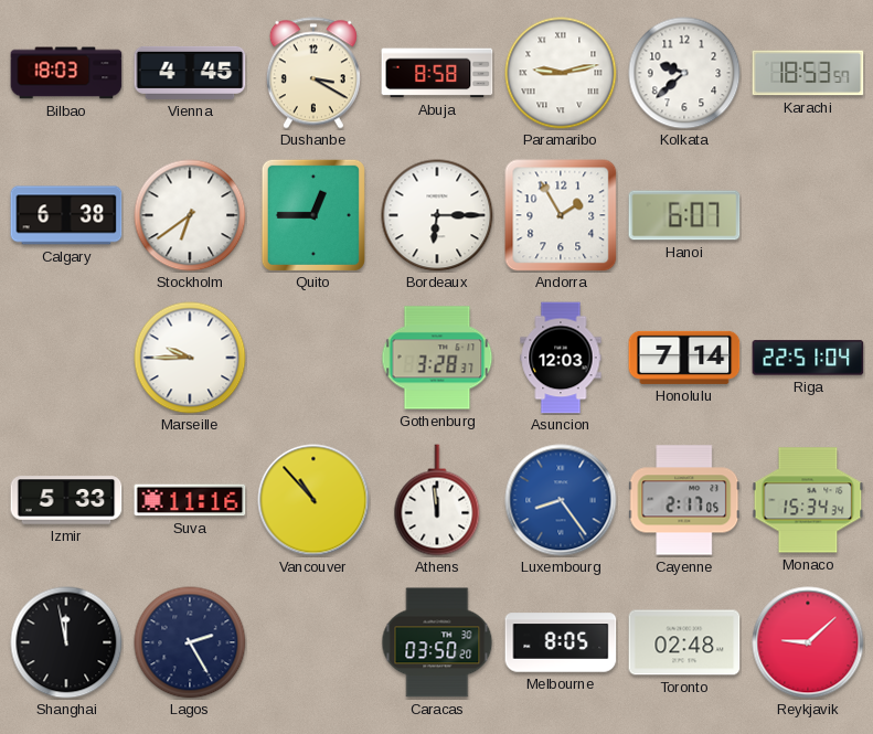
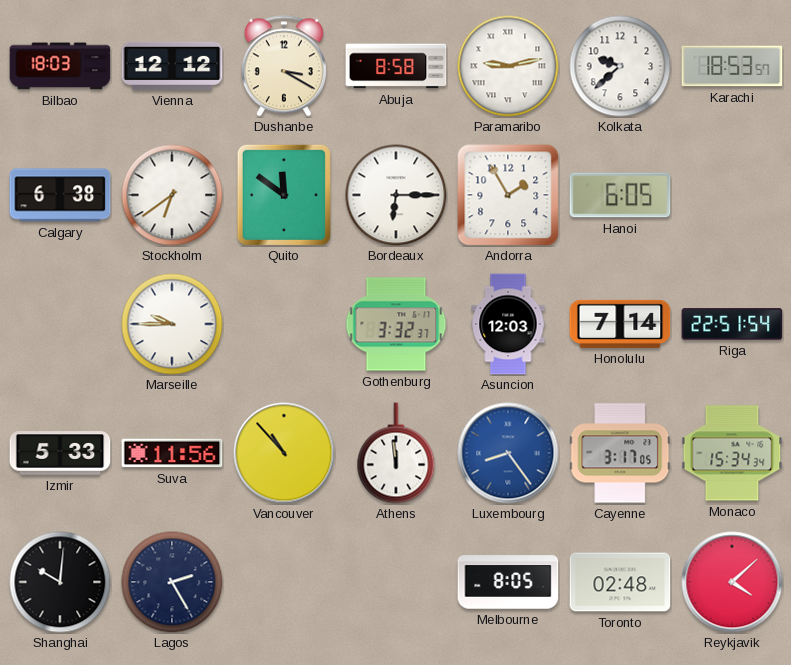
Vienna: 4:45 -> 12:12
Quito: 12:45 -> 11:51
Hanoi: 6:07 -> 6:05
Gothenburg: 3:28 -> 3:32
Riga: 22:51:04 -> 22:51:54
Suva: 11:16 -> 11:56
Cayenne: 2:17 -> 3:17
Shanghai: 11:58 -> 10:01
Caracas: 03:50 -> none
Reykjavik: 9:08 -> 4:08
